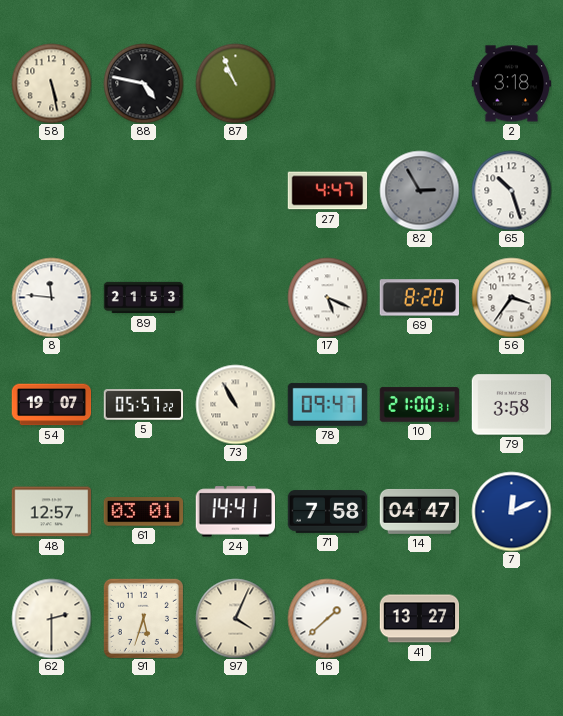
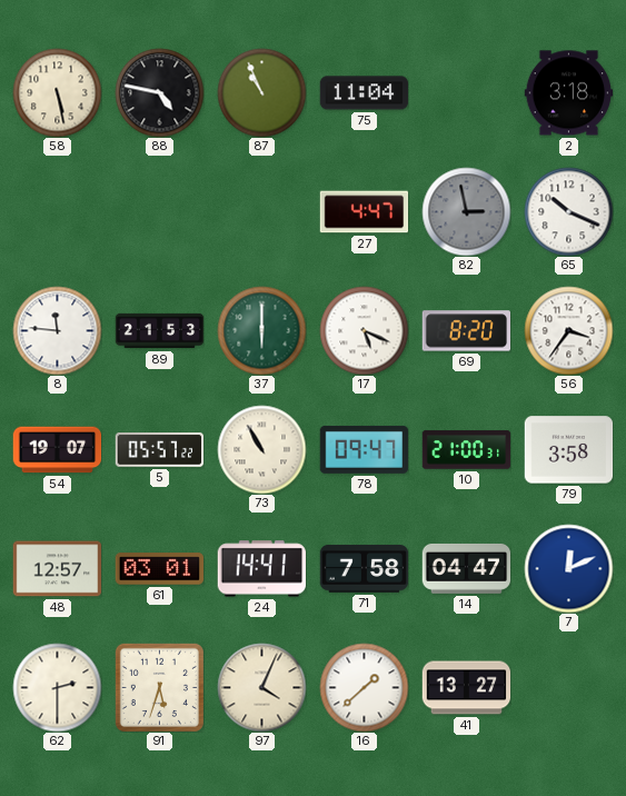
75: none -> 11:04
82: 2:55 -> 2:58
65: 10:27 -> 10:19
37: none -> 6:00
